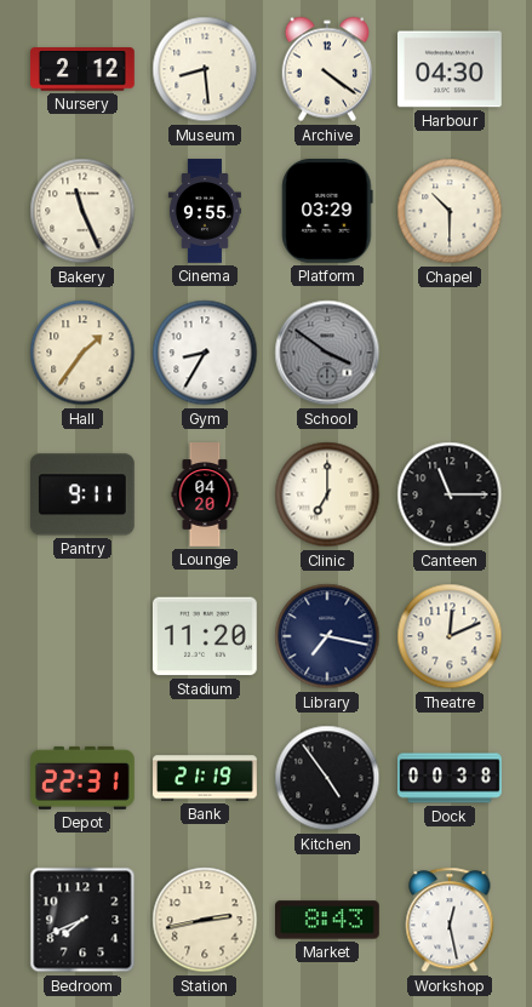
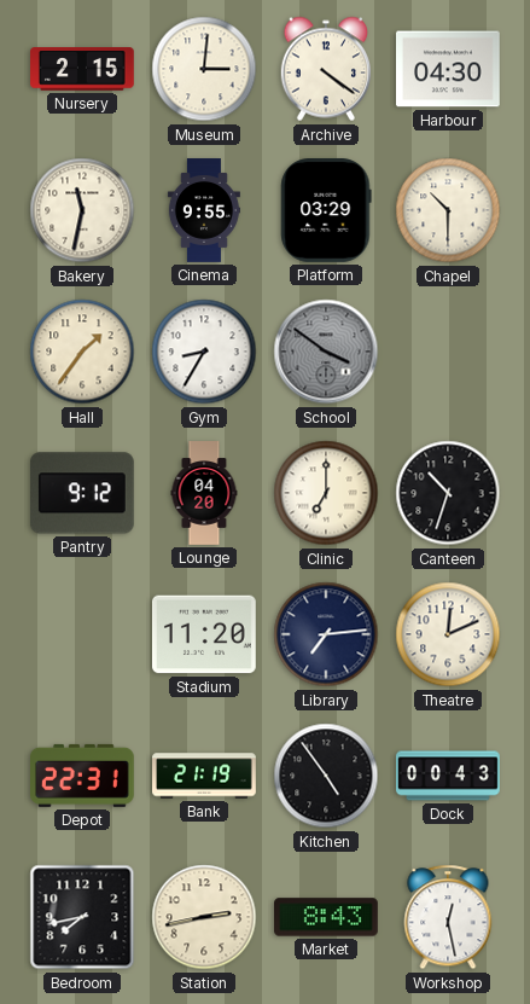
Nursery: 2:12 -> 2:15
Museum: 8:29 -> 3:01
Bakery: 11:26 -> 11:32
Pantry: 9:11 -> 9:12
Canteen: 11:15 -> 10:33
Library: 7:17 -> 7:14
Dock: 00:38 -> 00:43
Bedroom: 7:41 -> 7:43
